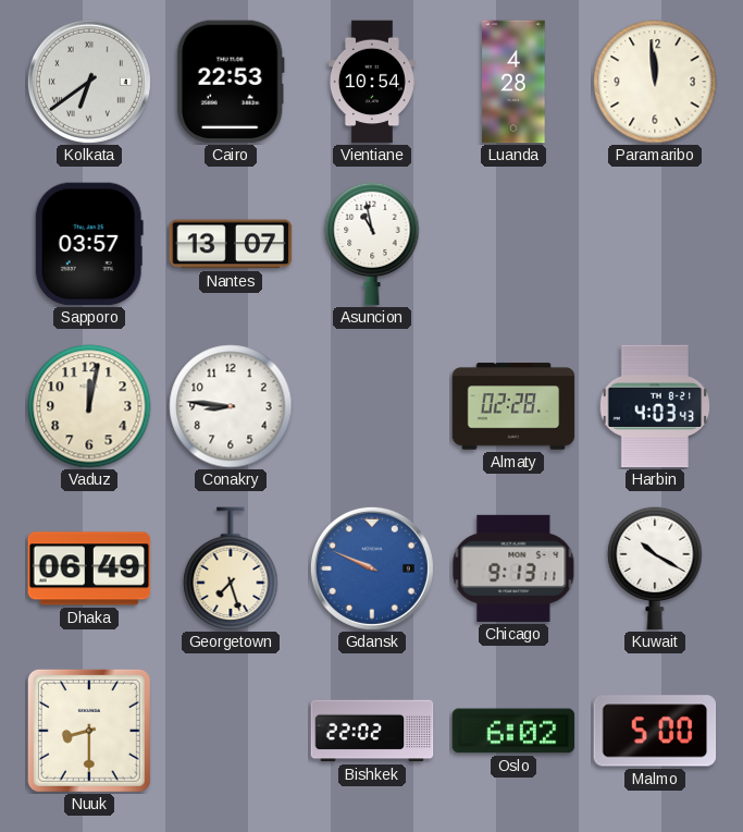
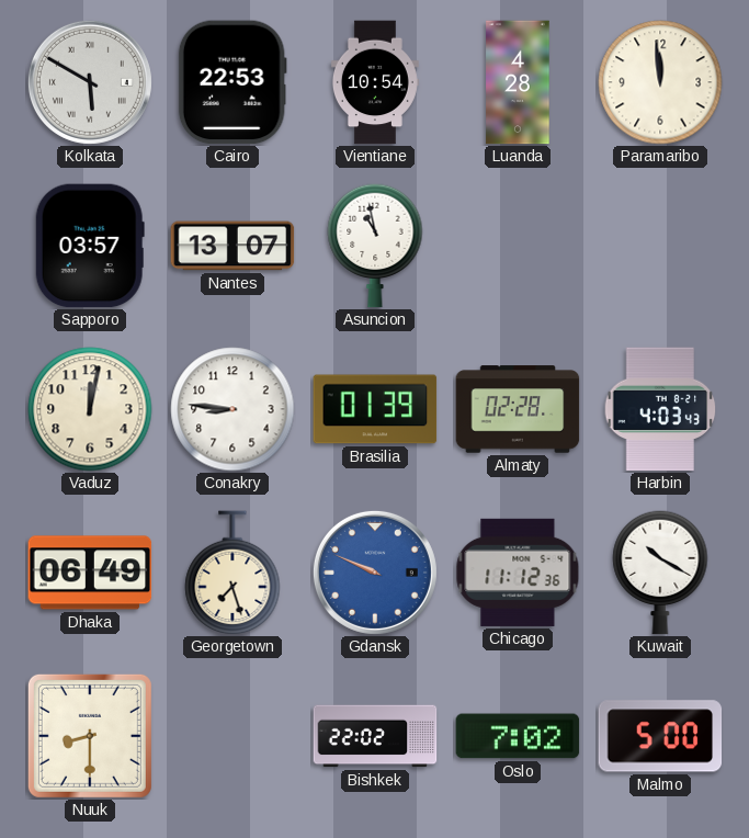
Kolkata: 6:39 -> 5:50
Brasilia: none -> 01:39
Chicago: 9:13 -> 11:12
Oslo: 6:02 -> 7:02
